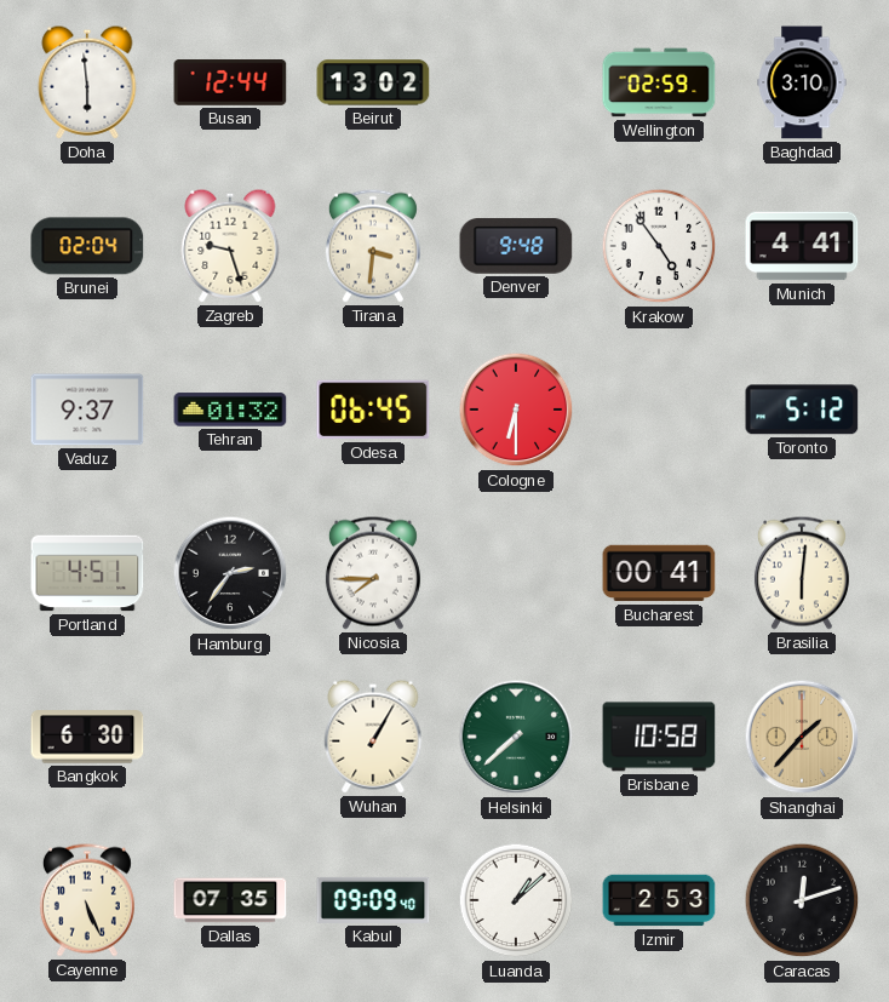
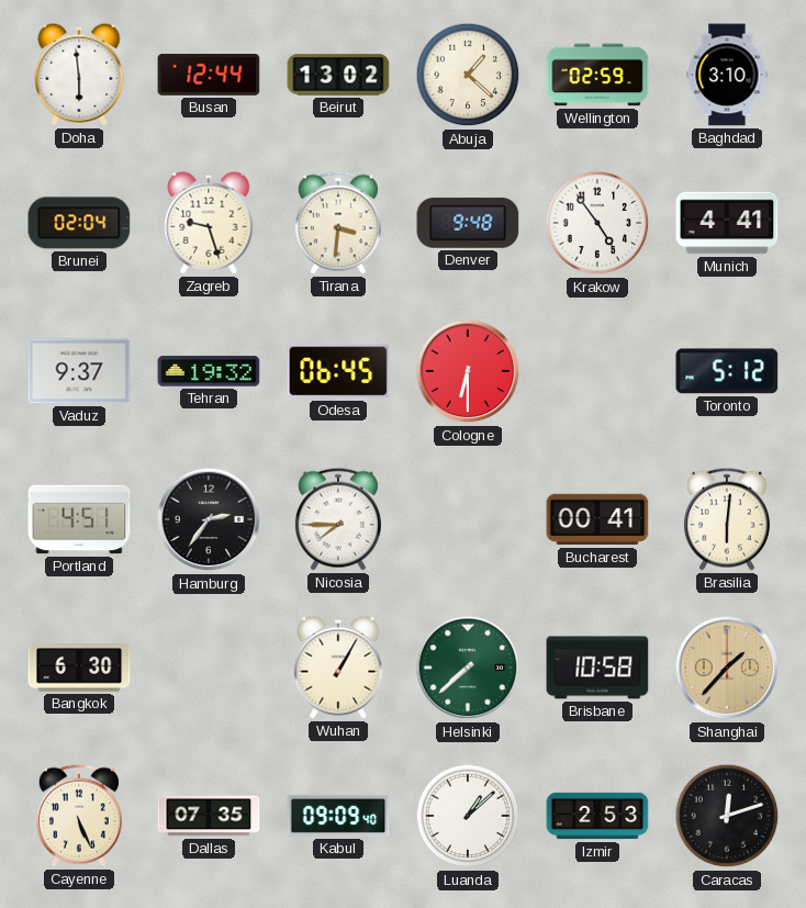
Abuja: none -> 1:22
Tehran: 01:32 -> 19:32
